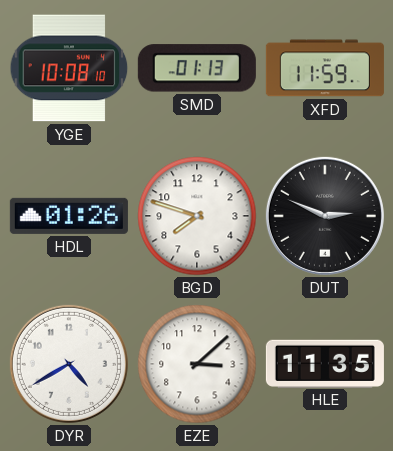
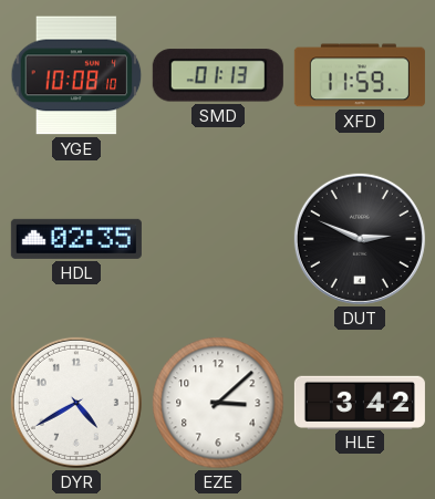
HDL: 01:26 -> 02:35
BGD: 7:48 -> none
HLE: 11:35 -> 3:42
